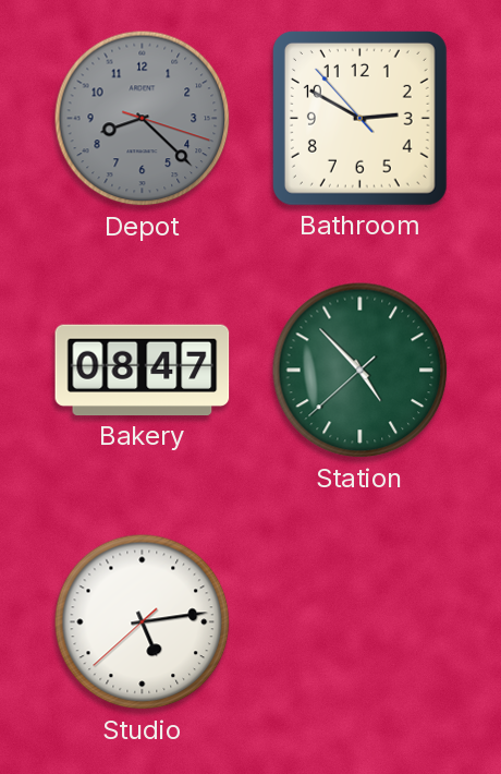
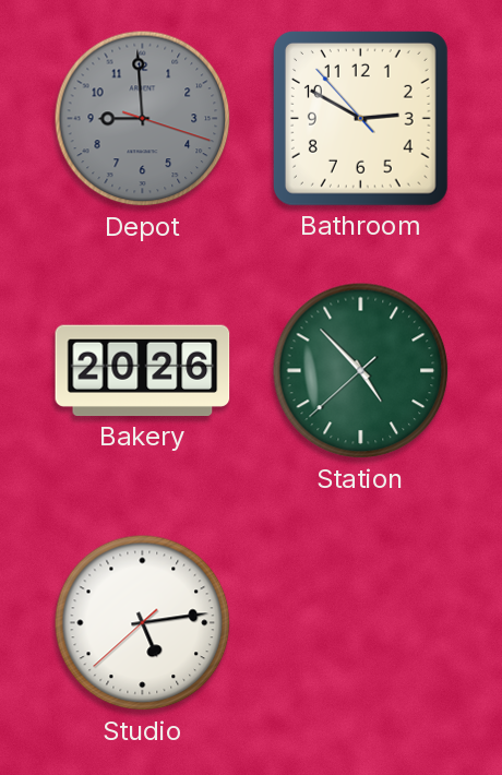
Depot: 8:22 -> 8:59
Bakery: 08:47 -> 20:26
